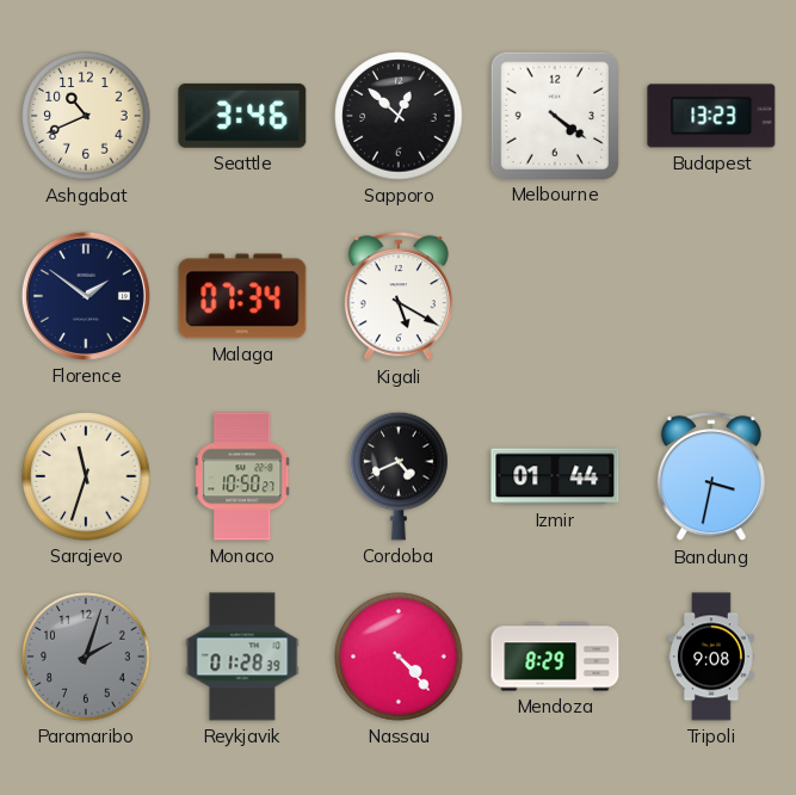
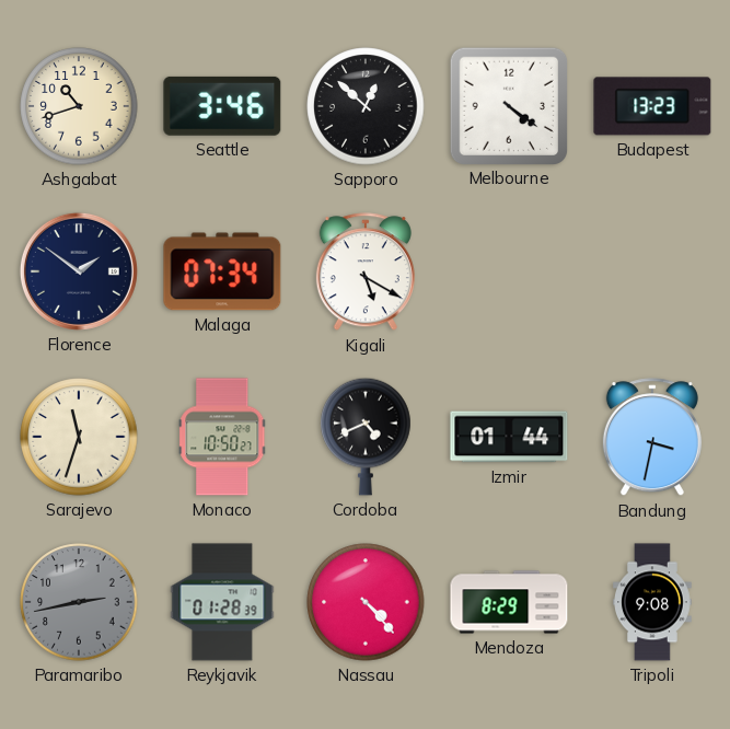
Ashgabat: 10:41 -> 10:42
Paramaribo: 2:03 -> 2:43
